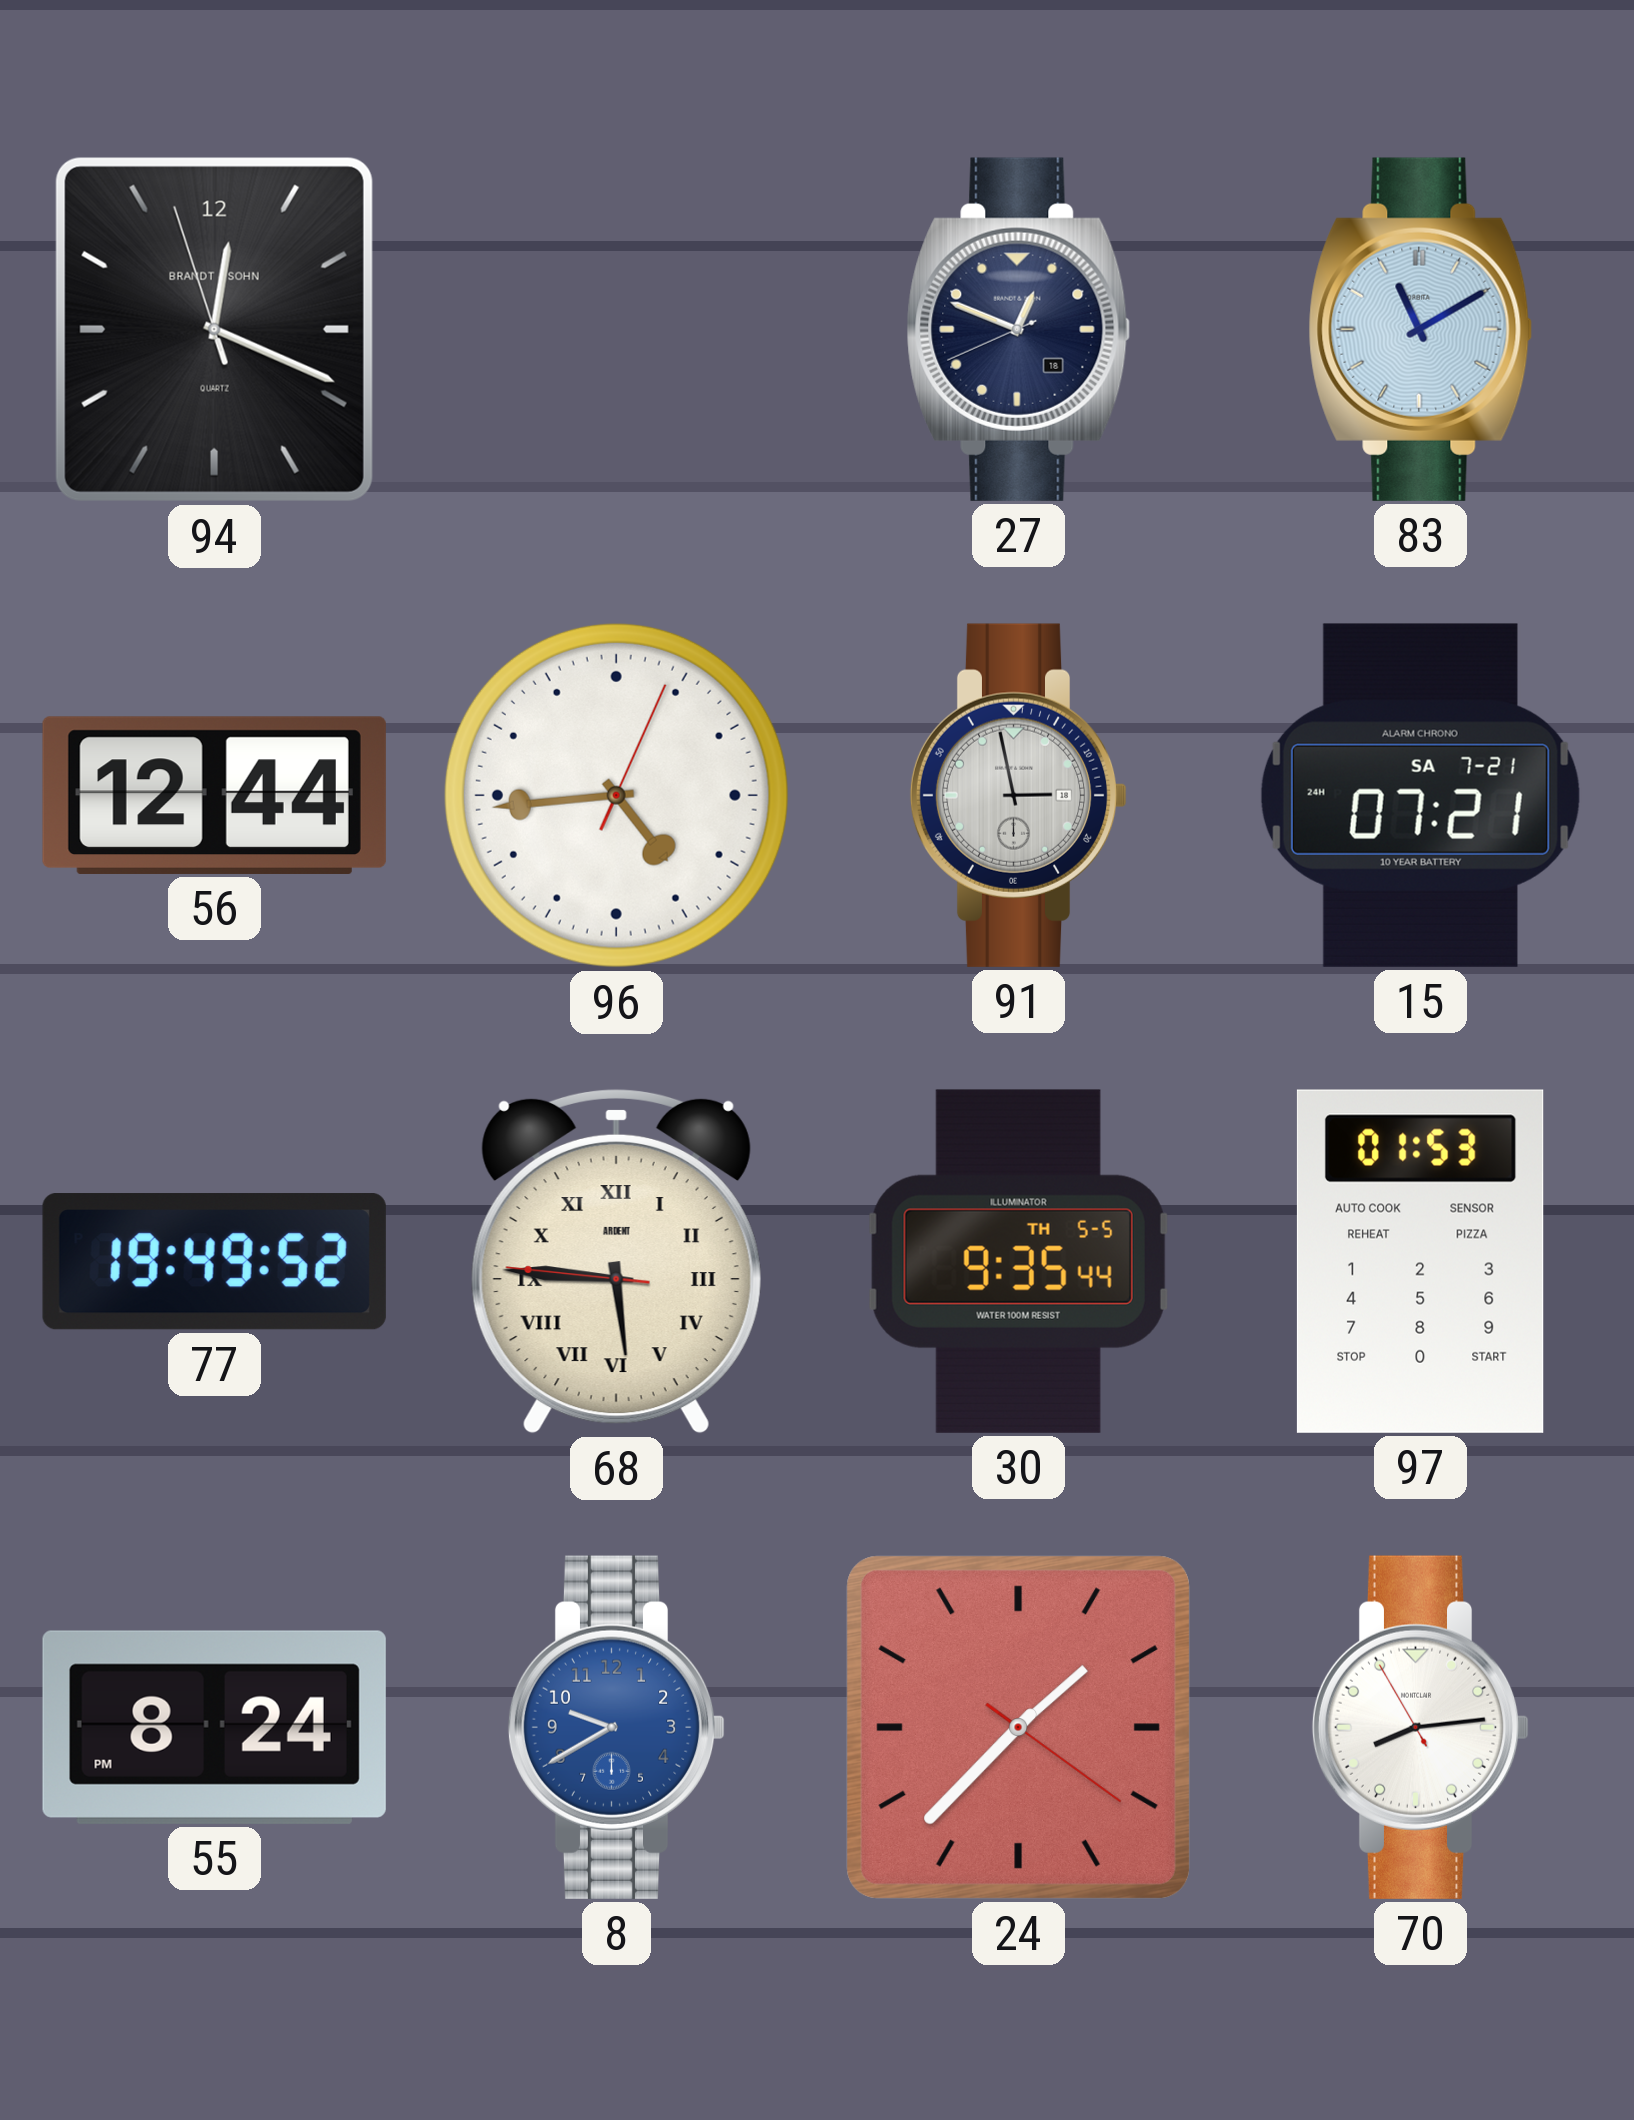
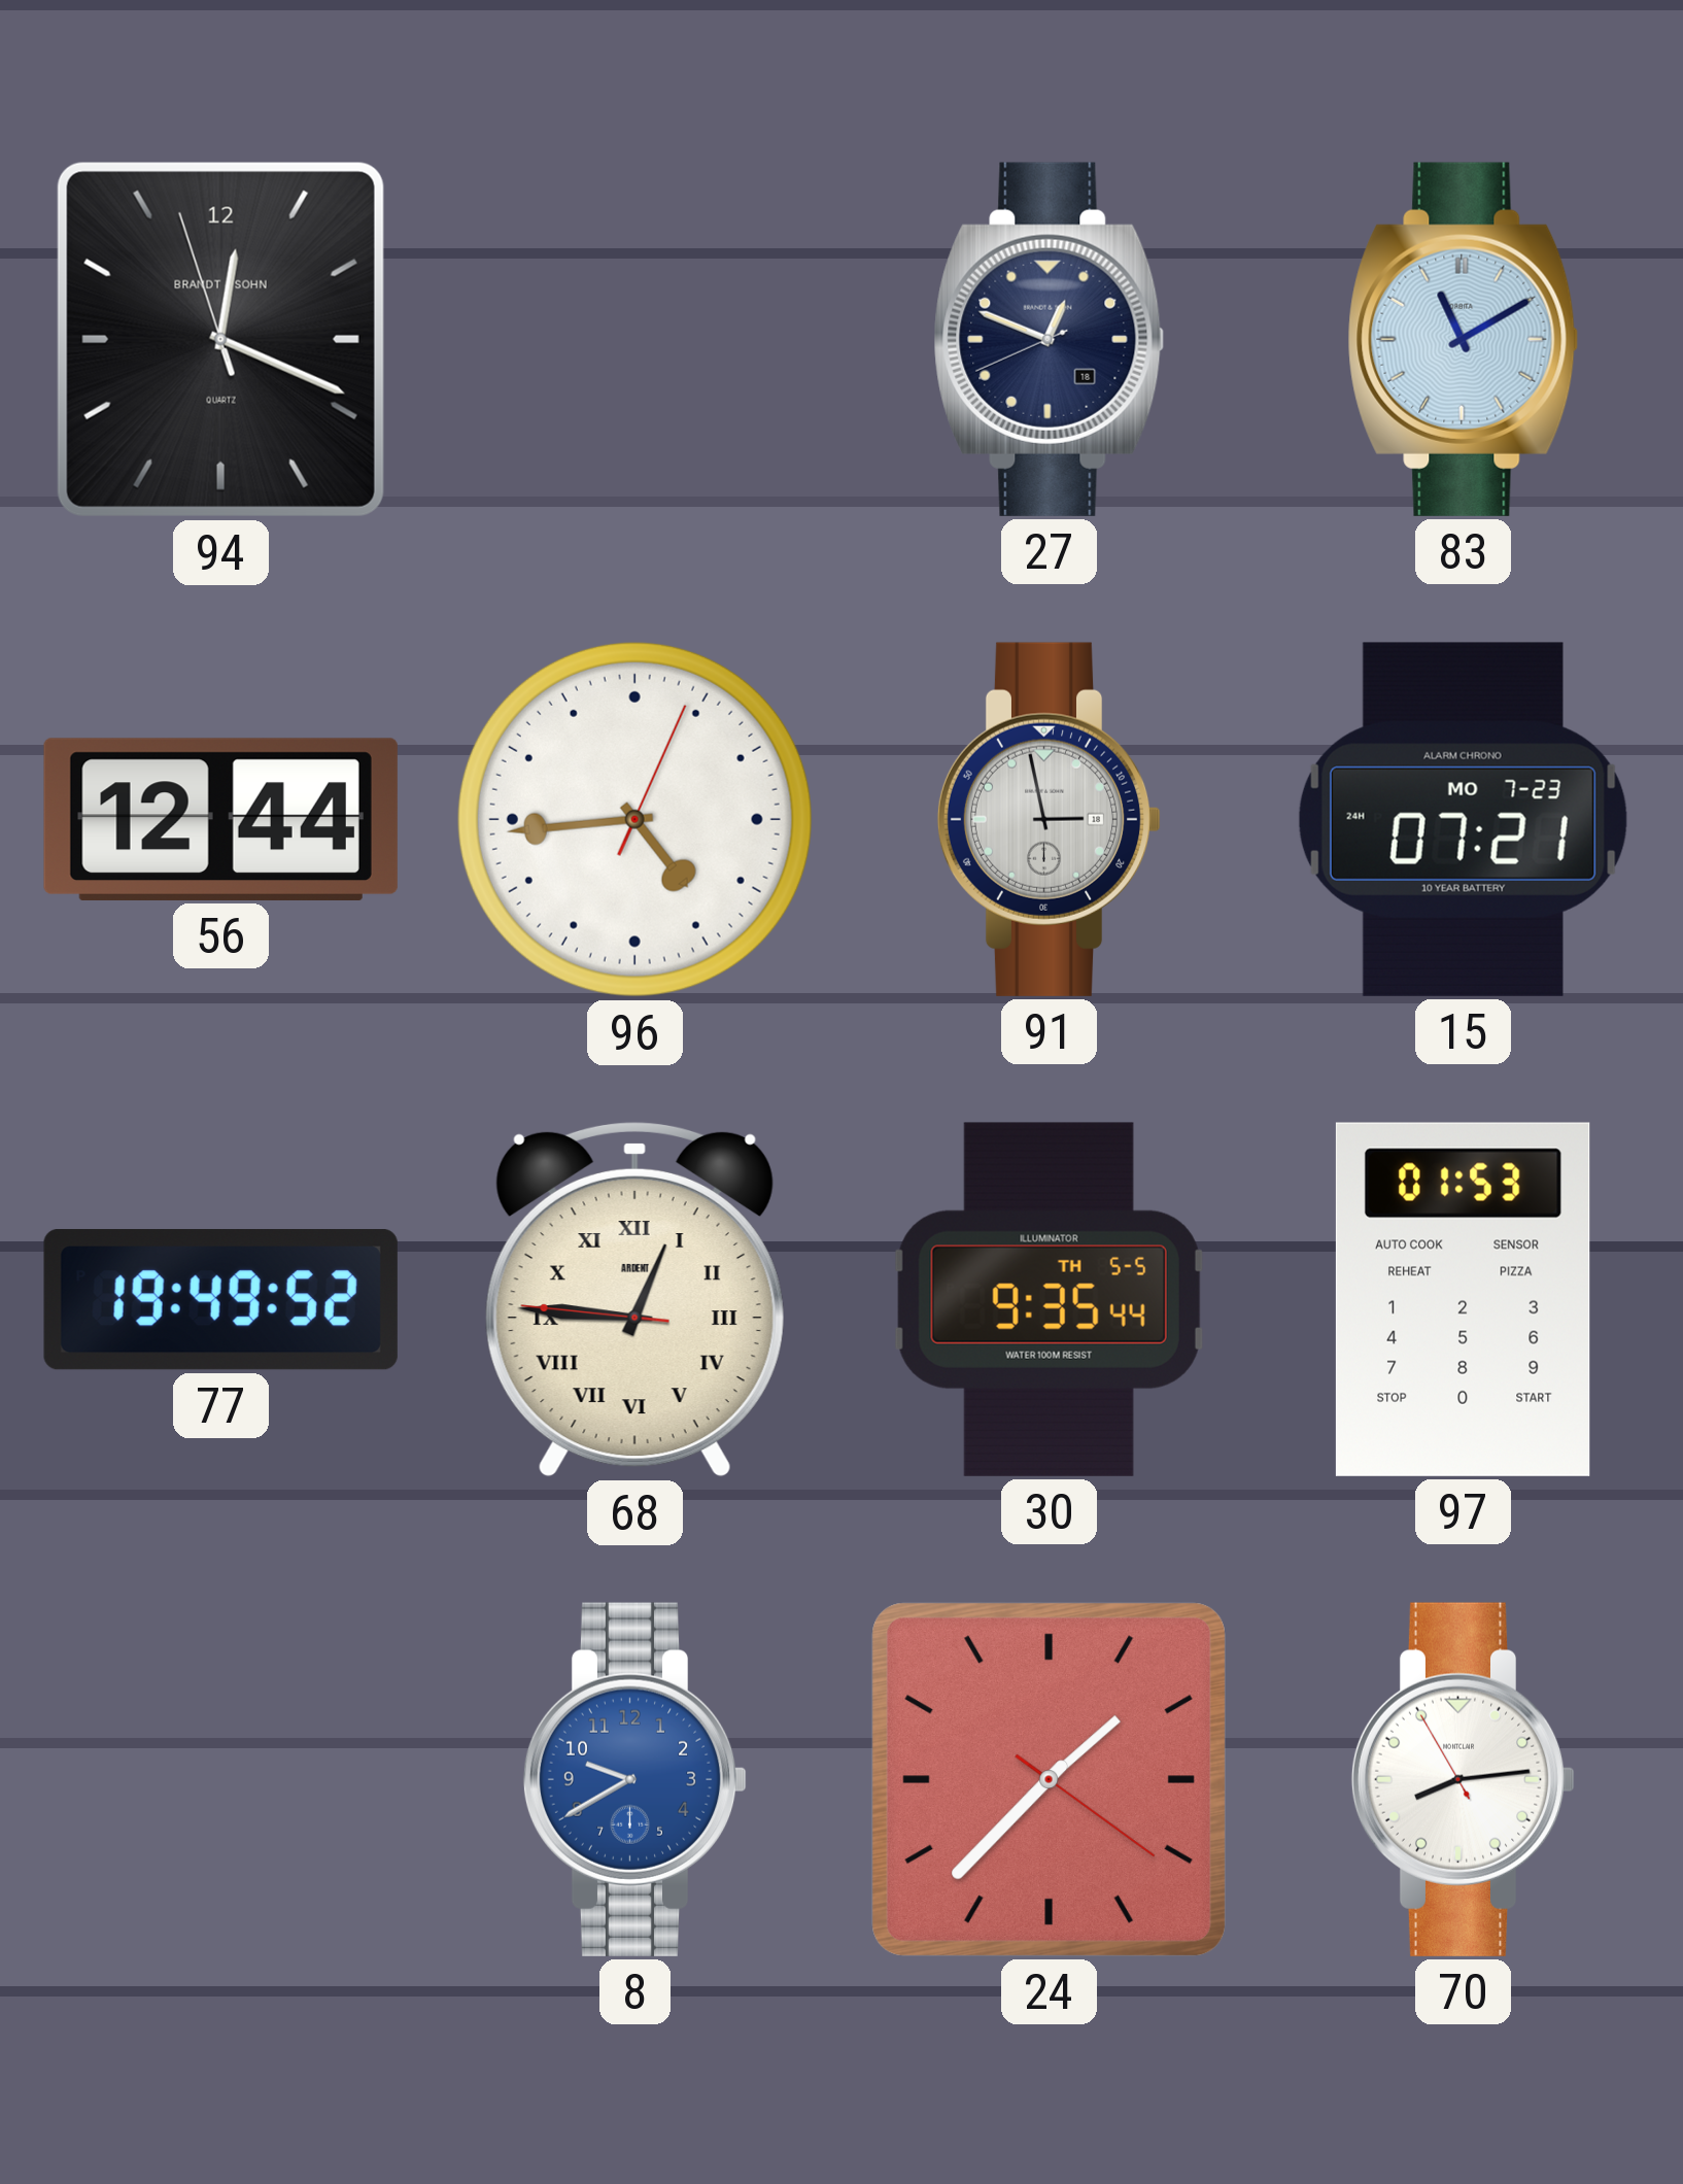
15 date: SA 7-21 -> MO 7-23
68: 5:45 -> 12:45
55: 8:24 -> none
